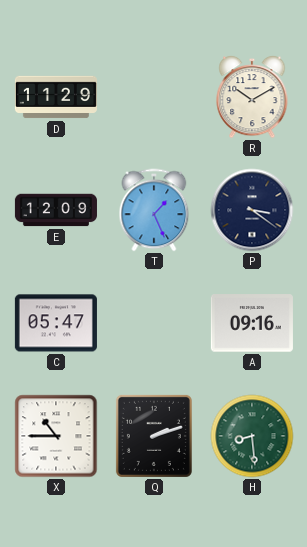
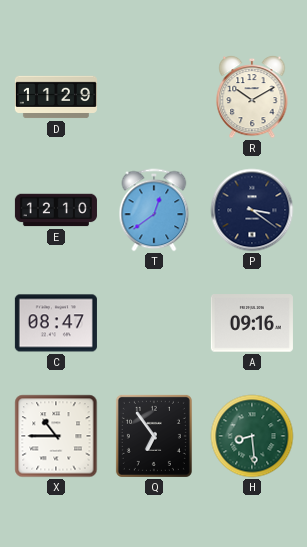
E: 12:09 -> 12:10
T: 1:26 -> 12:39
C: 05:47 -> 08:47
Q: 2:12 -> 6:54
